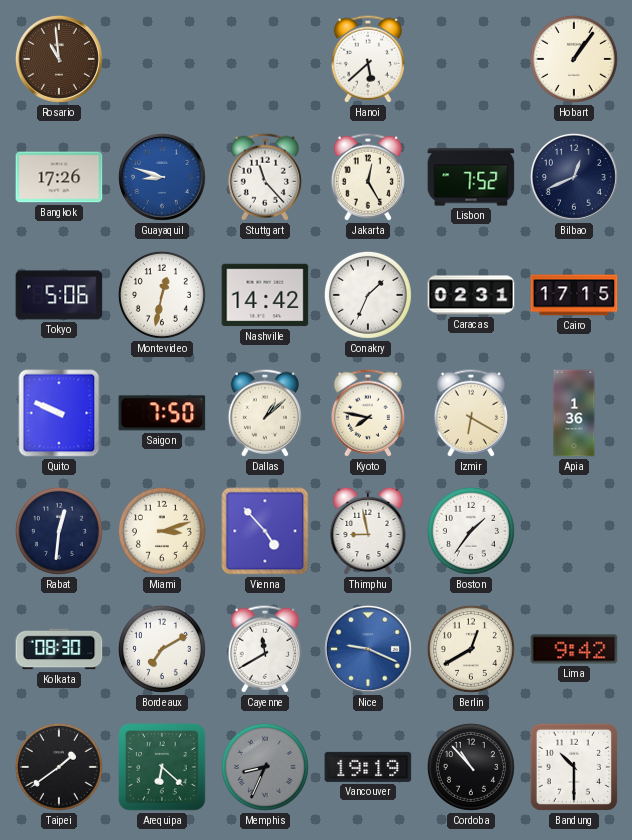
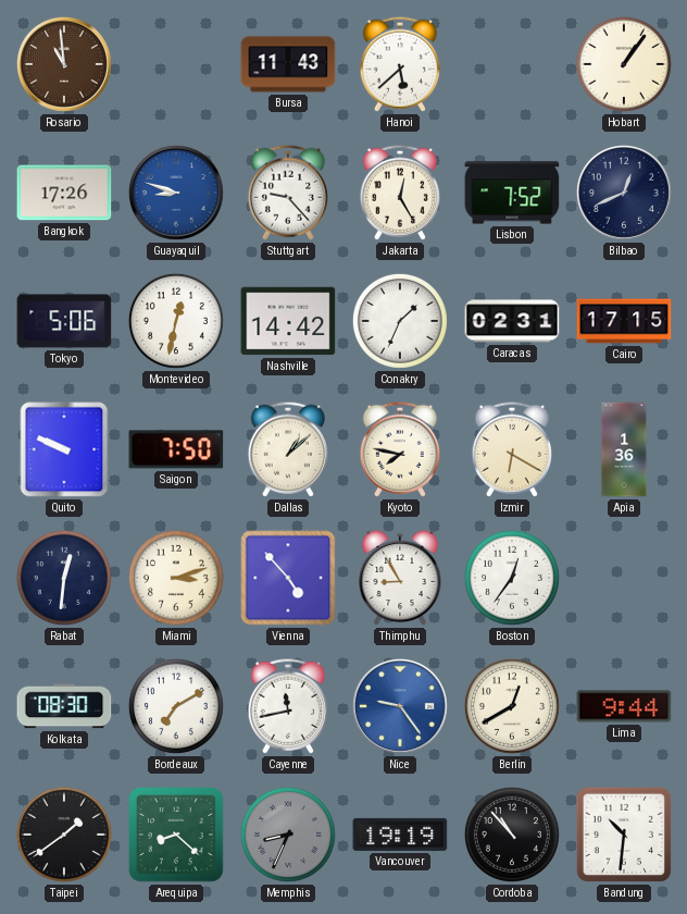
Bursa: none -> 11:43
Stuttgart: 11:23 -> 9:23
Thimphu: 8:58 -> 8:55
Boston: 1:36 -> 12:36
Cayenne: 11:40 -> 11:43
Nice: 9:19 -> 9:24
Lima: 9:42 -> 9:44
Arequipa: 6:22 -> 8:22
Bandung: 10:30 -> 10:31
